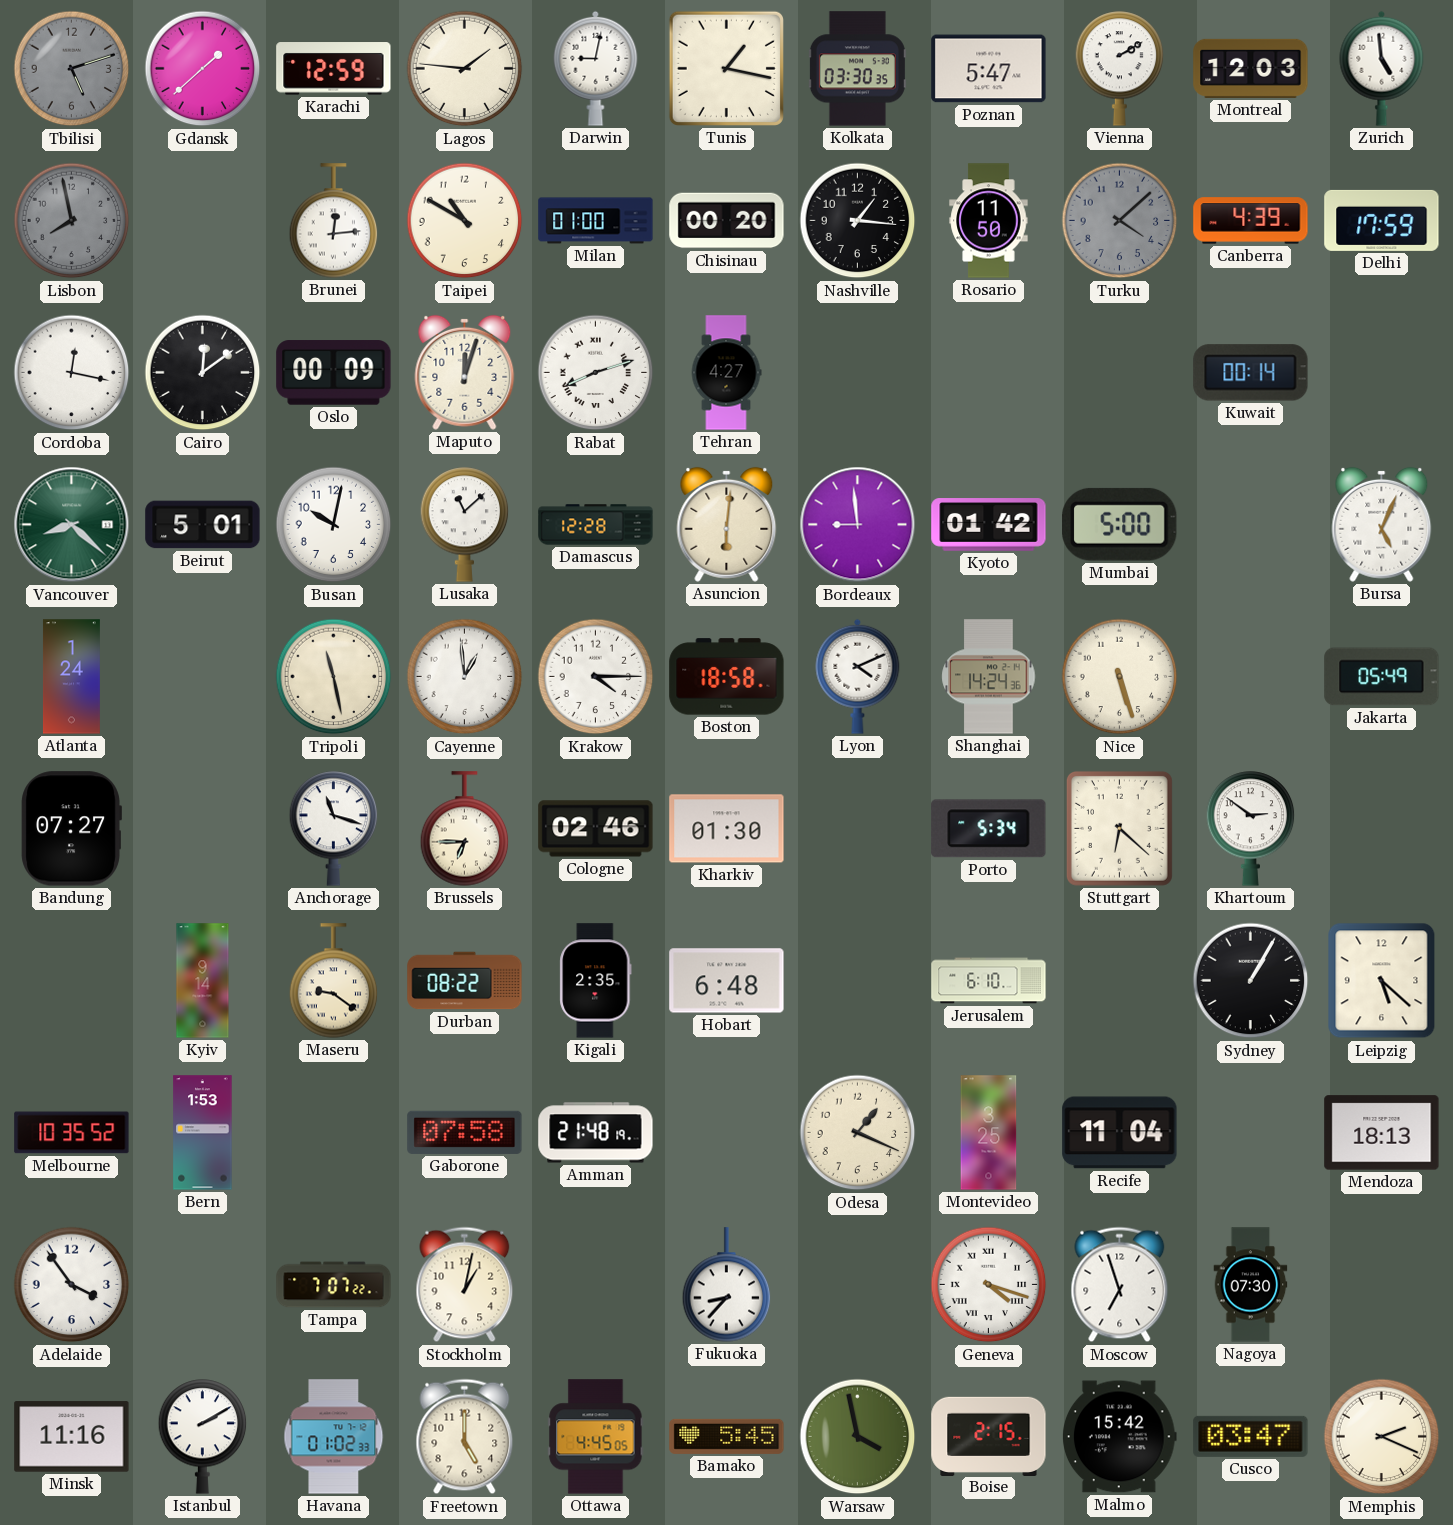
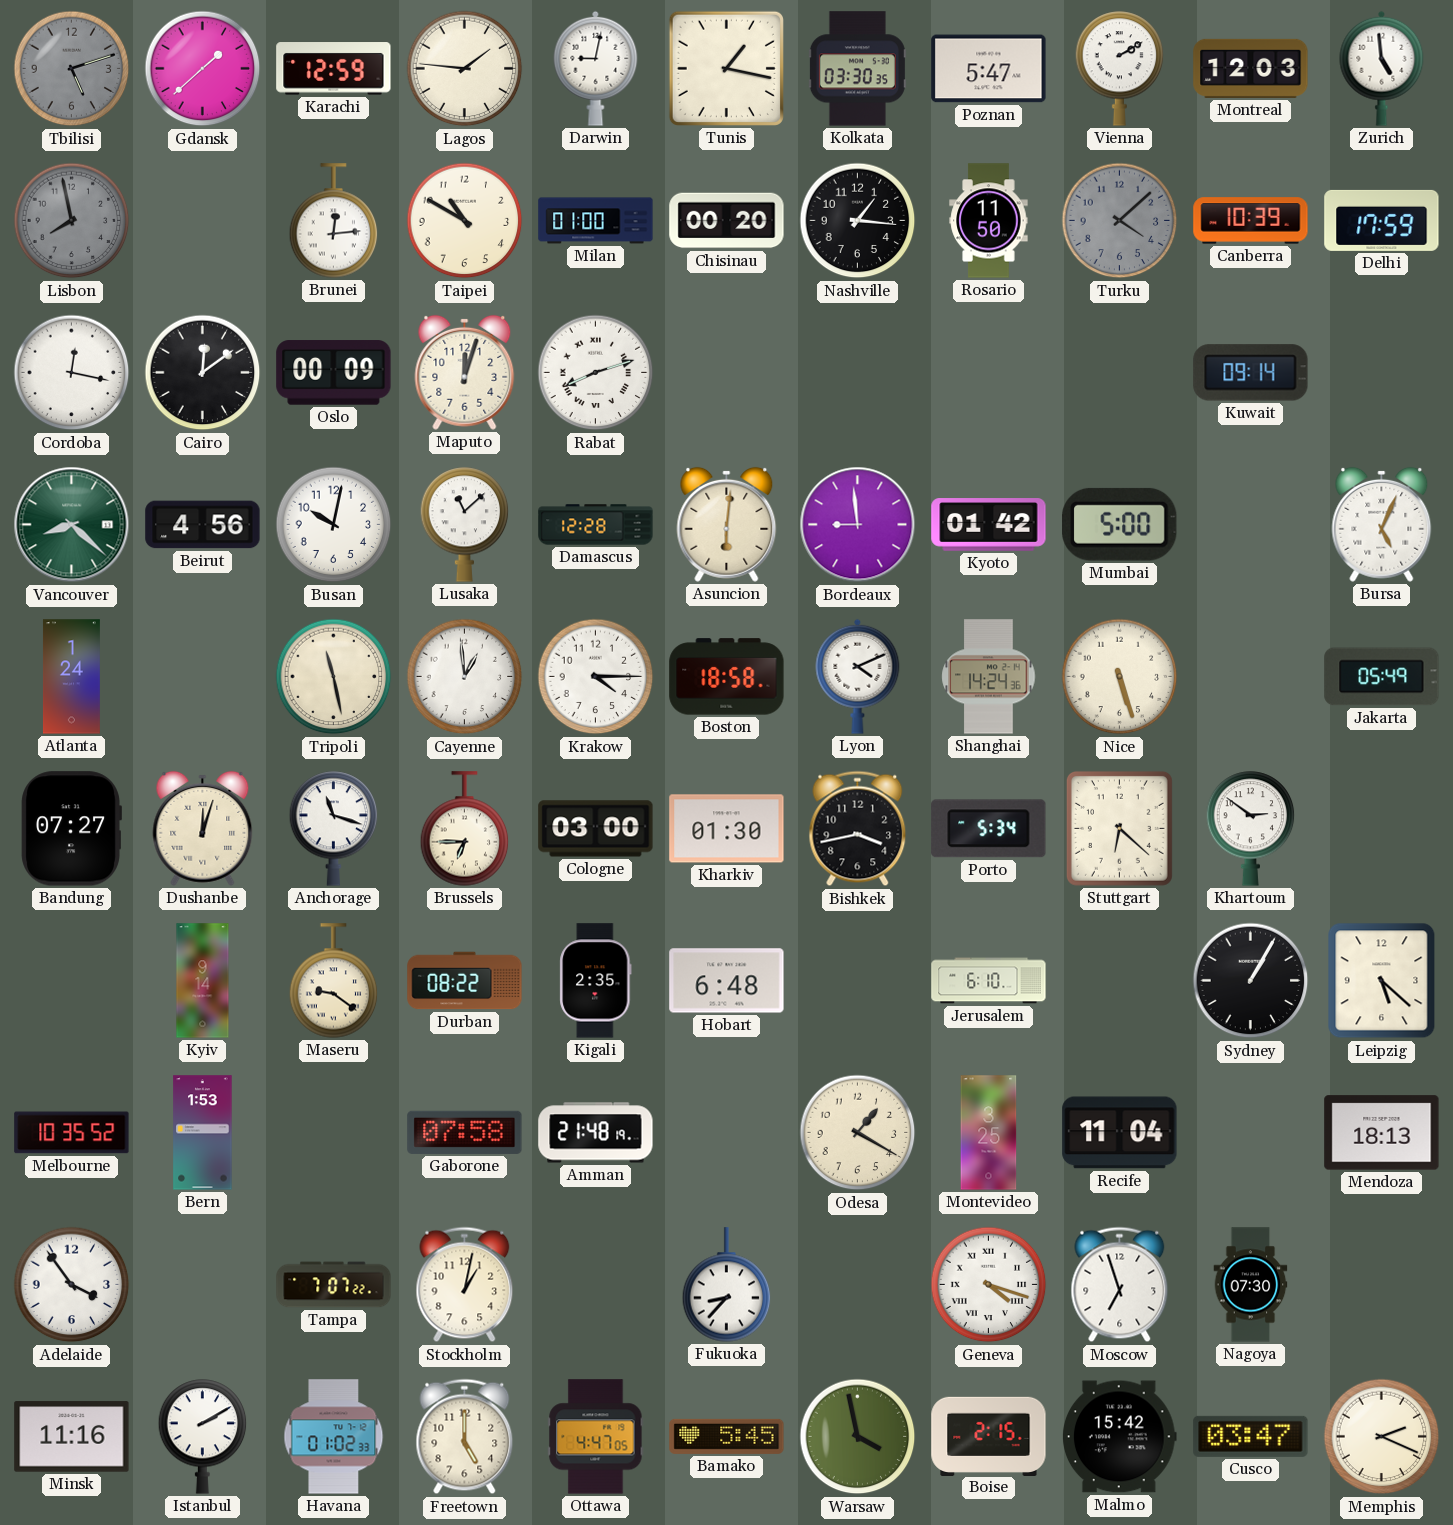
Canberra: 4:39 -> 10:39
Tehran: 4:27 -> none
Kuwait: 00:14 -> 09:14
Beirut: 5:01 -> 4:56
Dushanbe: none -> 12:03
Cologne: 02:46 -> 03:00
Bishkek: none -> 3:43
Odesa: 1:19 -> 1:20
Ottawa: 4:45 -> 4:47
